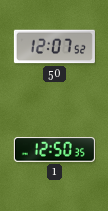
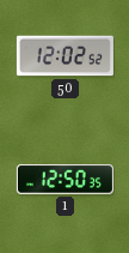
50: 12:07 -> 12:02
